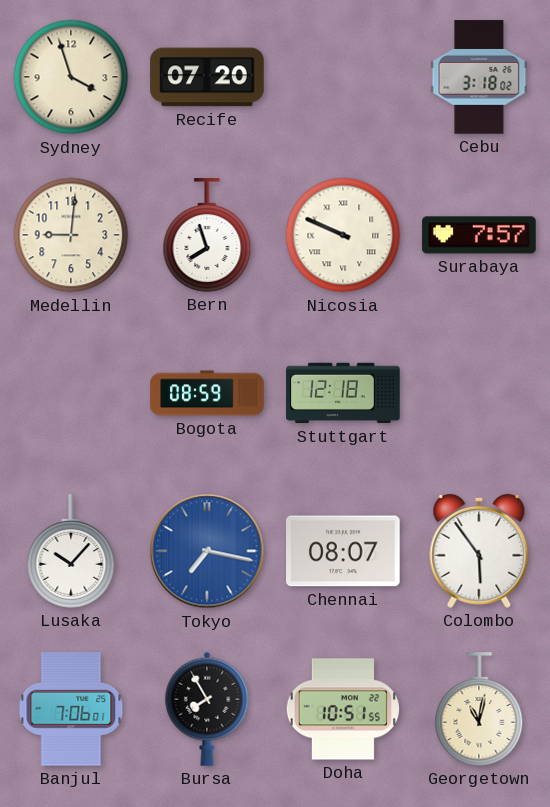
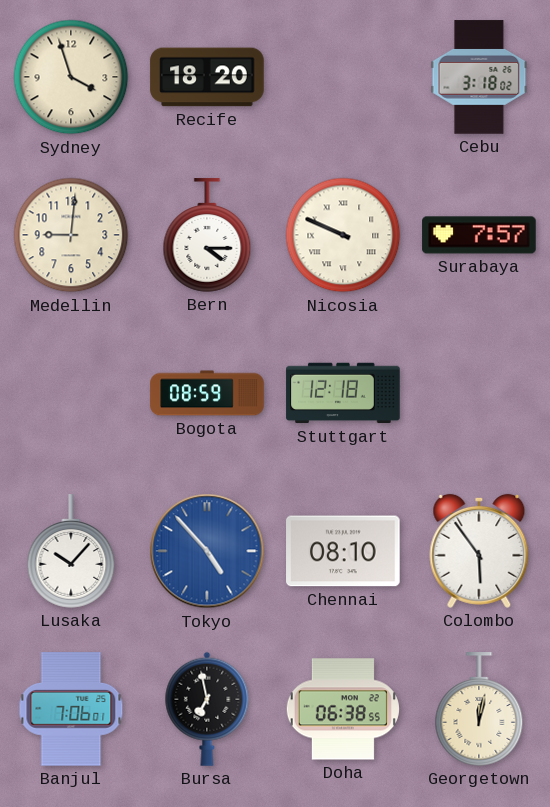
Recife: 07:20 -> 18:20
Bern: 7:57 -> 4:15
Tokyo: 7:17 -> 4:53
Chennai: 08:07 -> 08:10
Bursa: 7:55 -> 6:58
Doha: 10:51 -> 06:38
Georgetown: 11:02 -> 12:02
